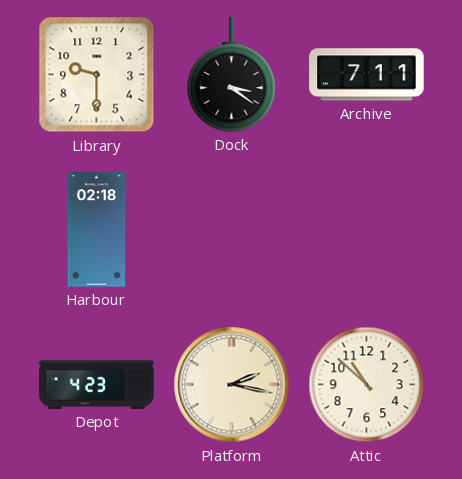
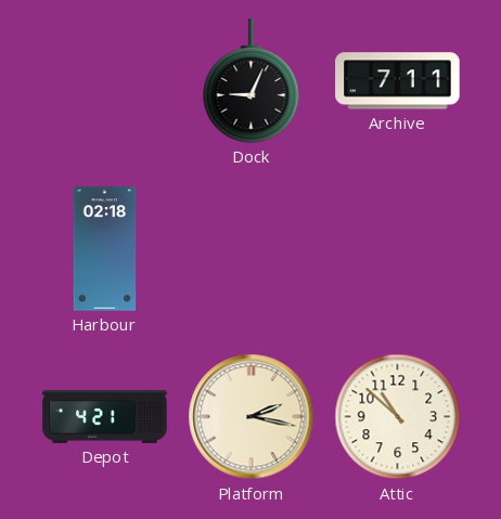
Library: 9:30 -> none
Dock: 3:21 -> 9:04
Depot: 4:23 -> 4:21
